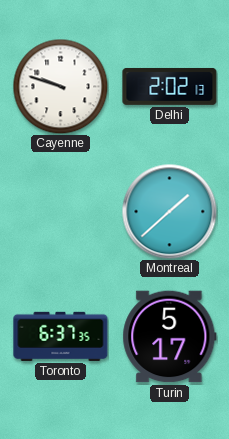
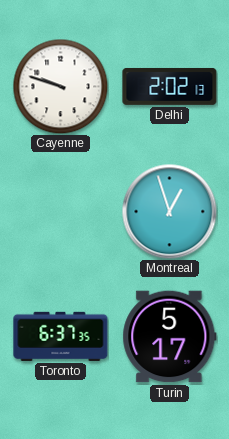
Montreal: 1:38 -> 12:57
